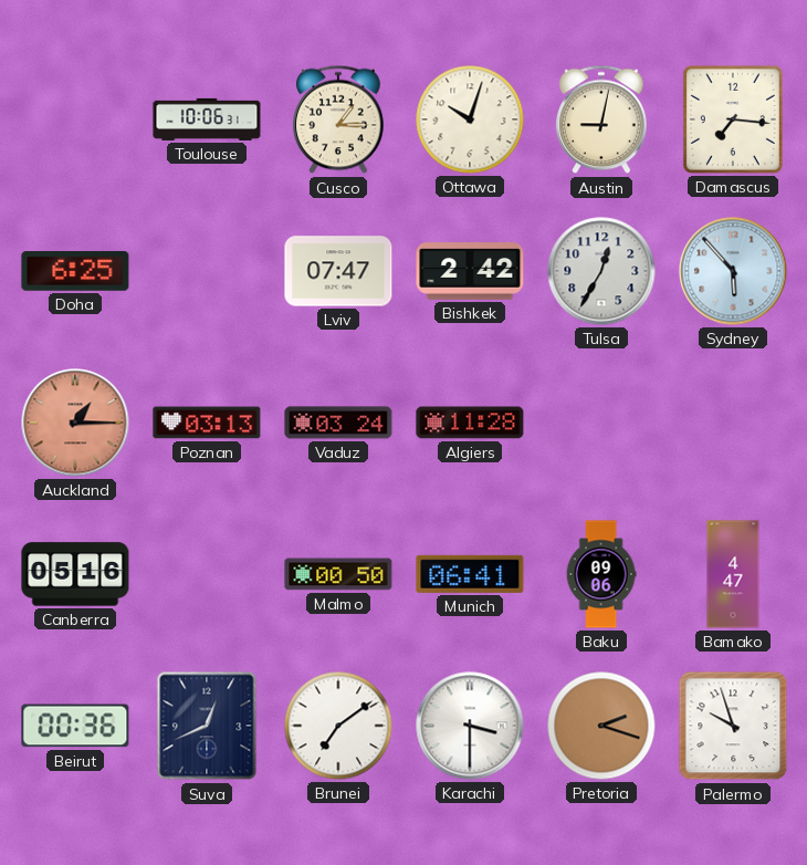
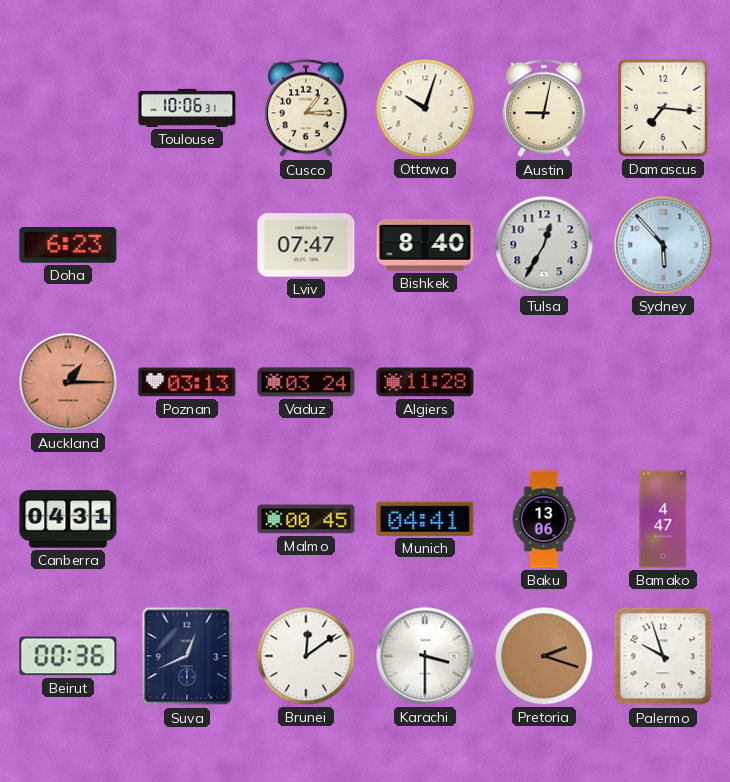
Doha: 6:25 -> 6:23
Bishkek: 2:42 -> 8:40
Canberra: 05:16 -> 04:31
Malmo: 00:50 -> 00:45
Munich: 06:41 -> 04:41
Baku: 09:06 -> 13:06
Brunei: 7:09 -> 12:09
